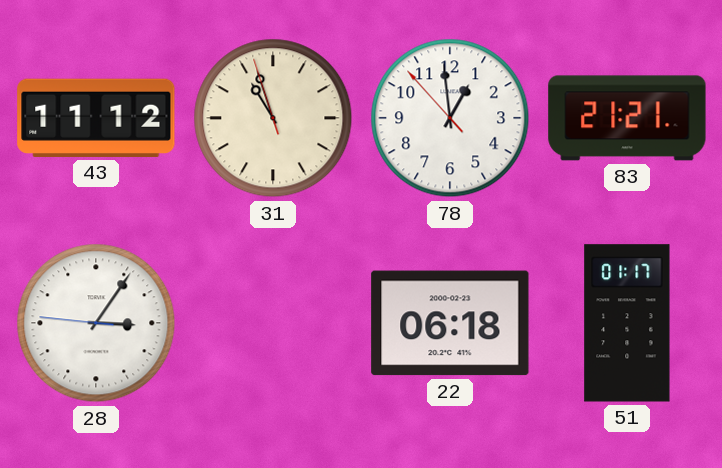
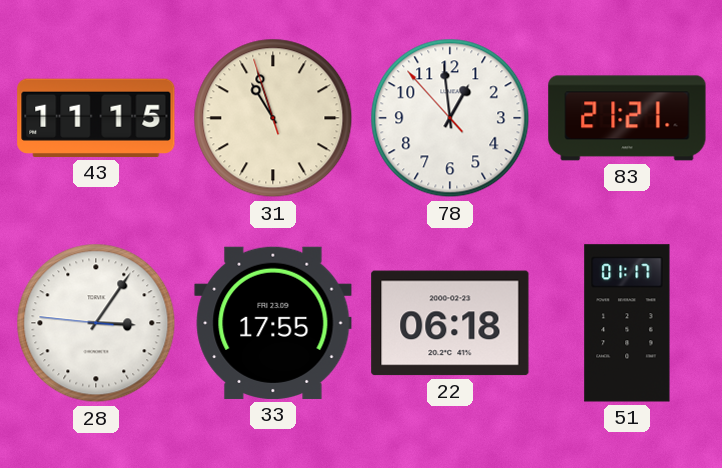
43: 11:12 -> 11:15
33: none -> 17:55
